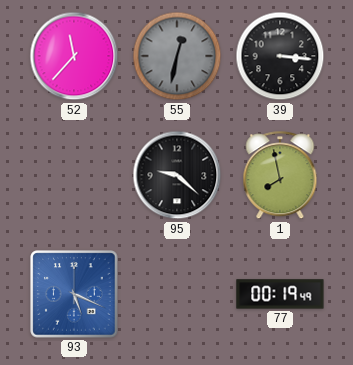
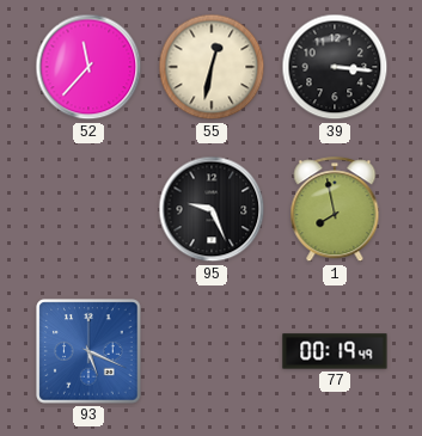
55 dial: grey -> cream
95: 9:22 -> 9:26
